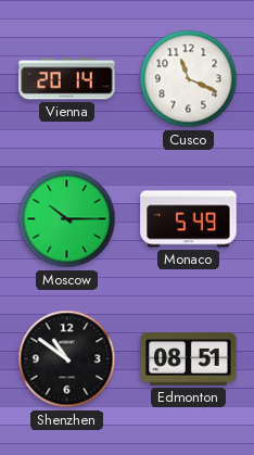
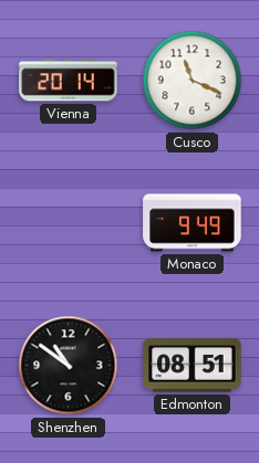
Moscow: 10:15 -> none
Monaco: 5:49 -> 9:49
